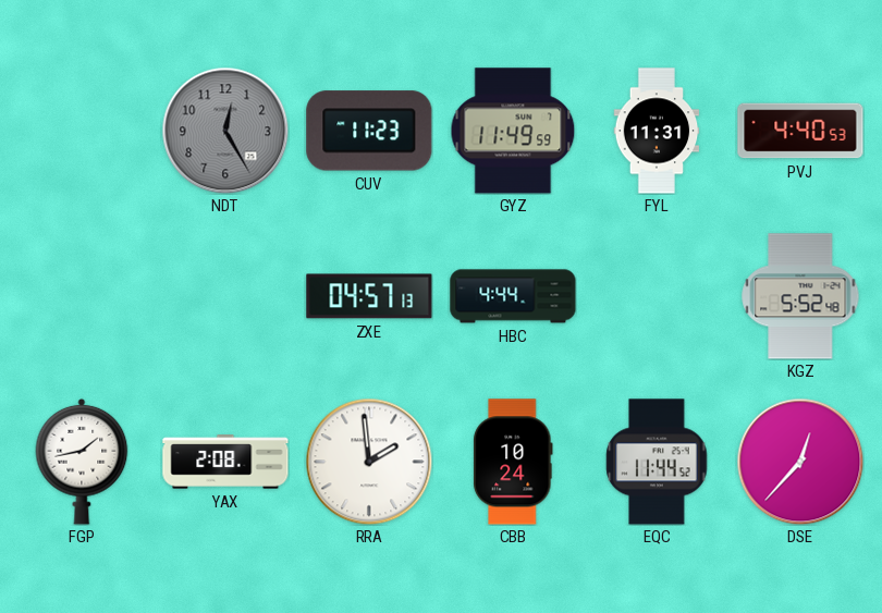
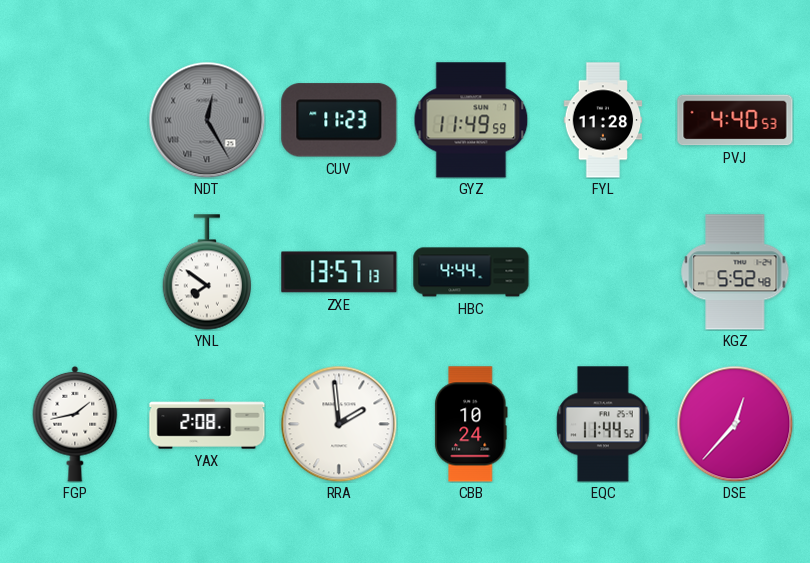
NDT numerals: Arabic -> Roman
FYL: 11:31 -> 11:28
YNL: none -> 7:51
ZXE: 04:57 -> 13:57
